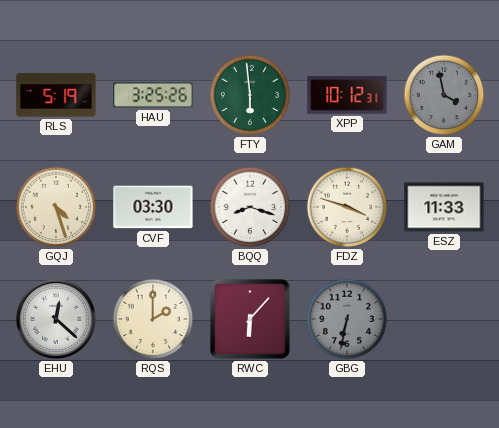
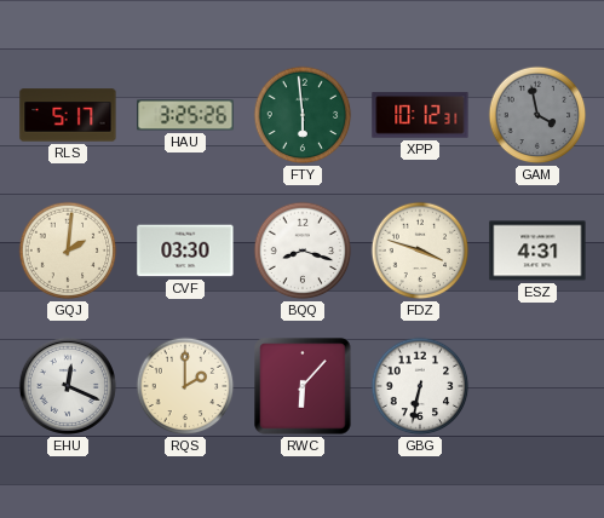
RLS: 5:19 -> 5:17
GQJ: 4:27 -> 2:01
ESZ: 11:33 -> 4:31
EHU: 12:22 -> 12:19
GBG dial: grey -> white
